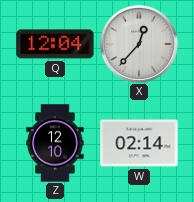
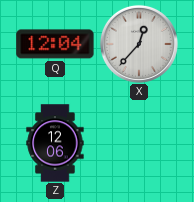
Z: 12:10 -> 12:06
W: 02:14 -> none
